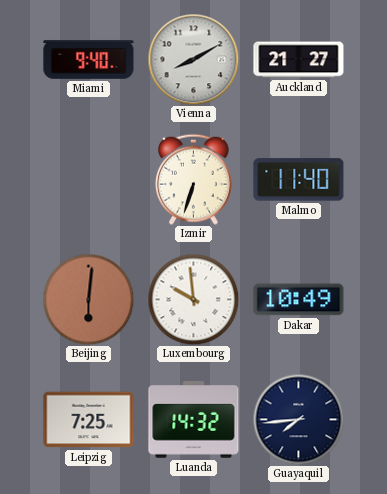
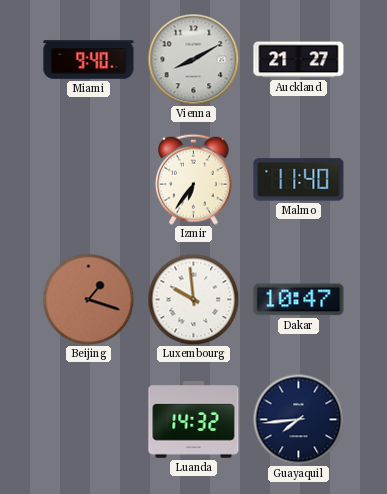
Izmir: 6:33 -> 6:36
Beijing: 6:01 -> 1:18
Dakar: 10:49 -> 10:47
Leipzig: 7:25 -> none
